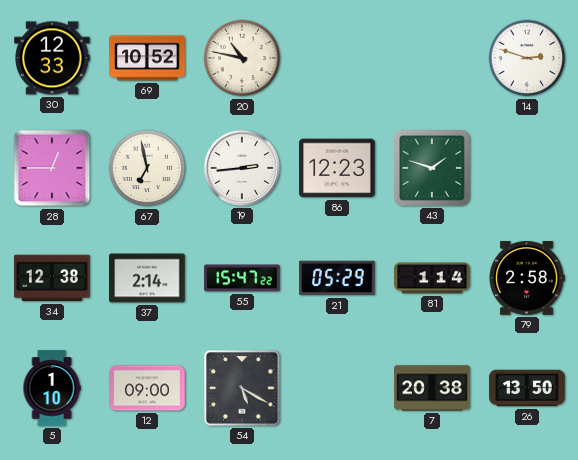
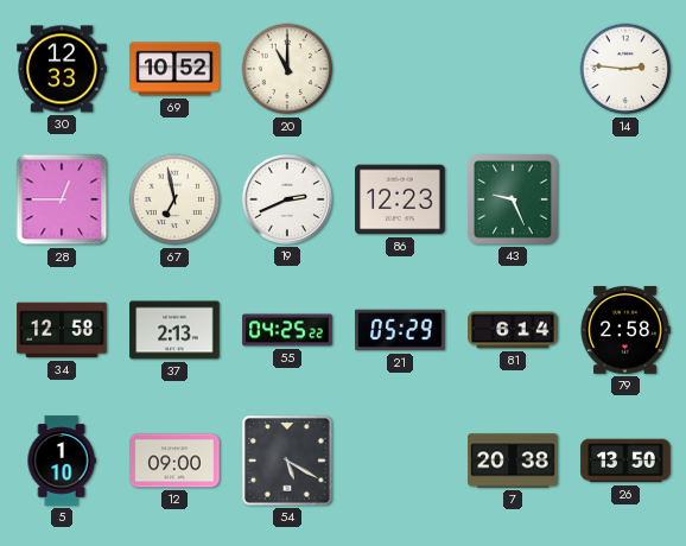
20: 10:47 -> 11:00
14: 2:48 -> 2:46
19: 2:44 -> 2:41
43: 1:48 -> 9:26
34: 12:38 -> 12:58
37: 2:14 -> 2:13
55: 15:47 -> 04:25
81: 1:14 -> 6:14
